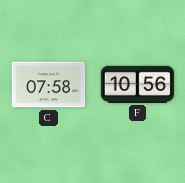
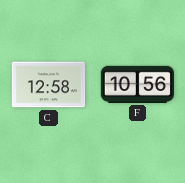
C: 07:58 -> 12:58
